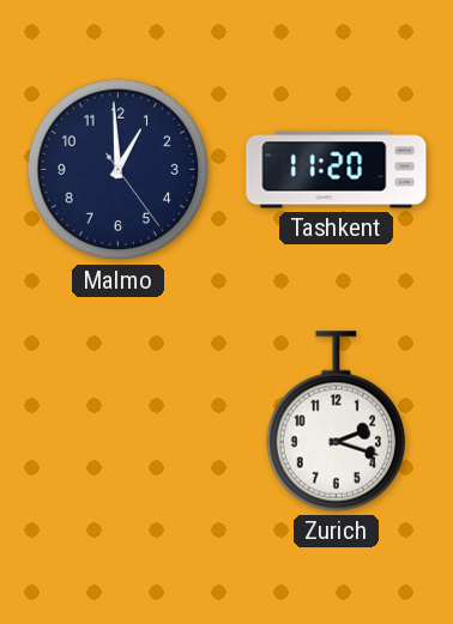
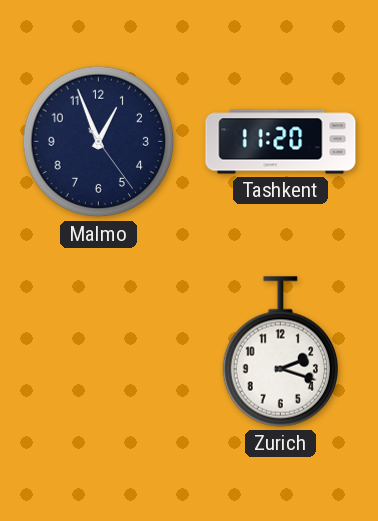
Malmo: 12:59 -> 12:56
